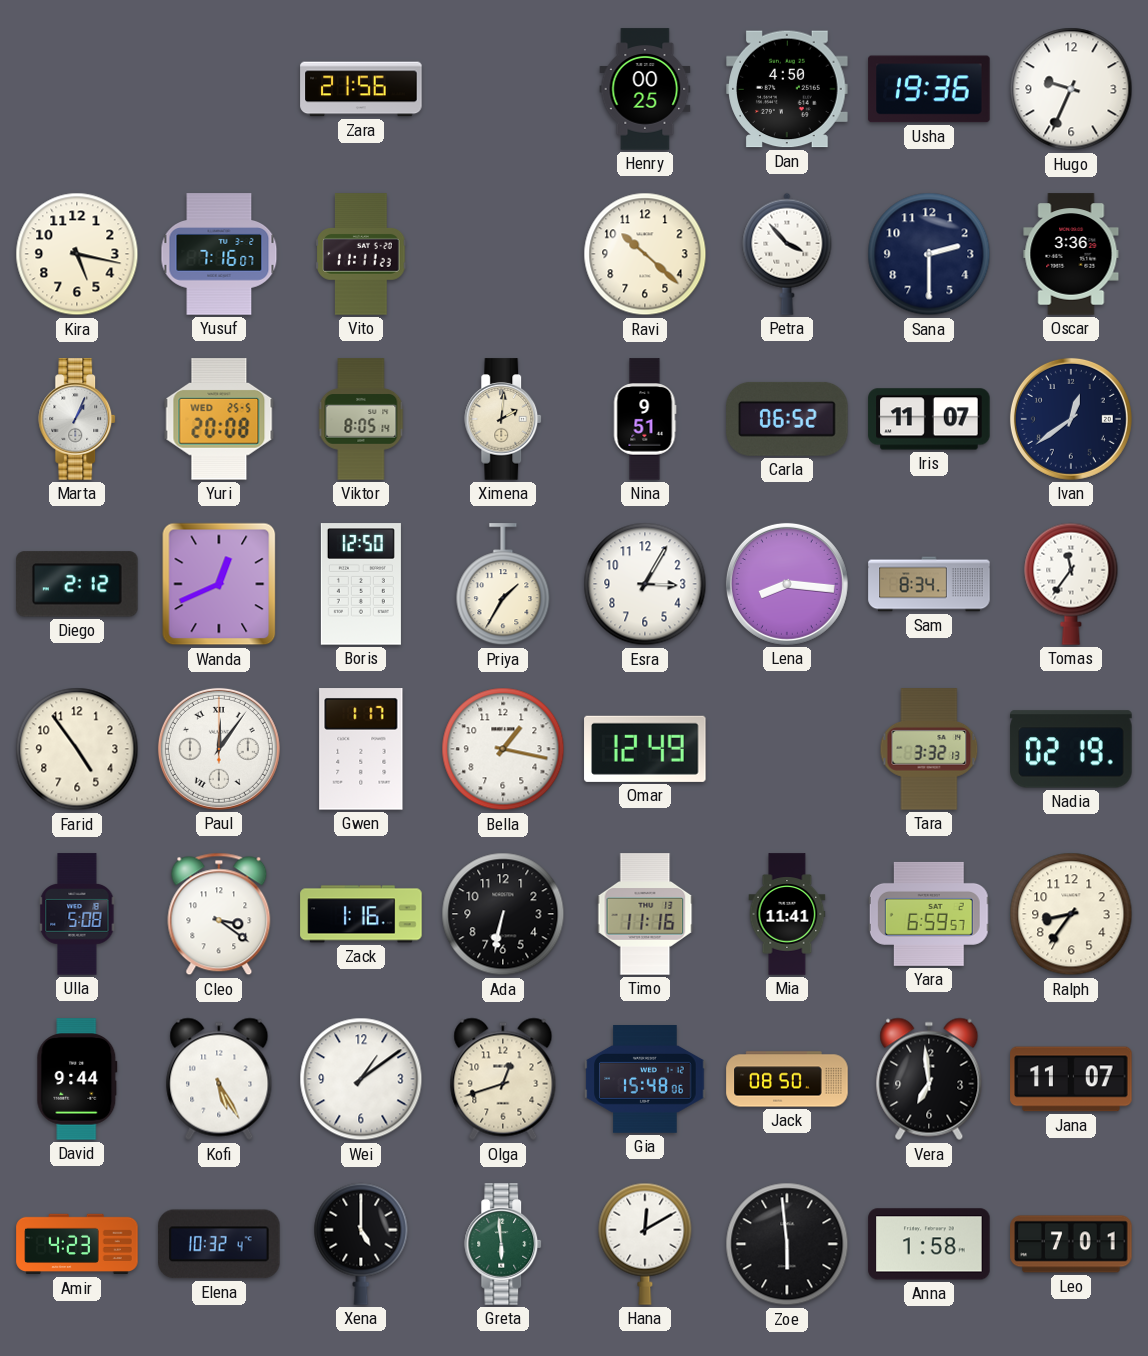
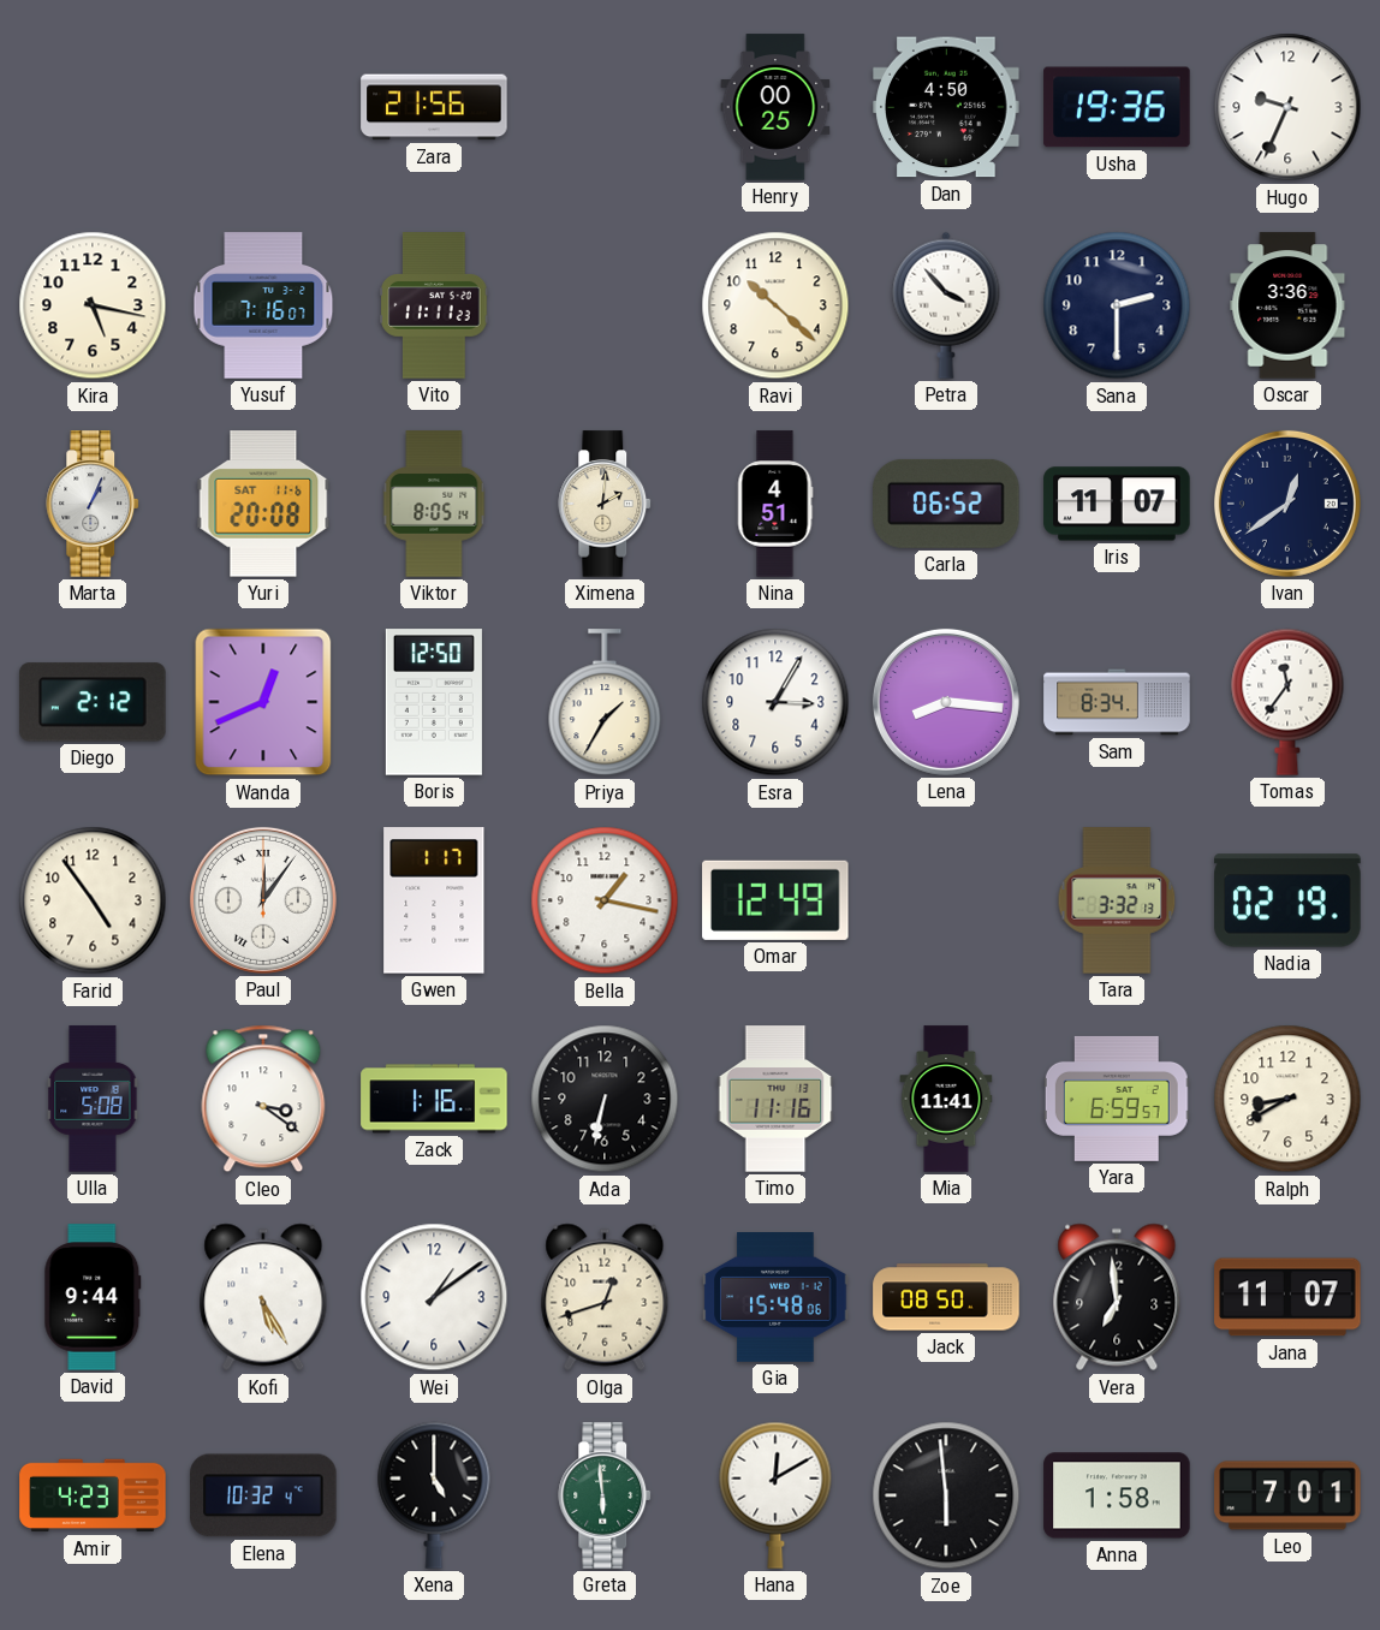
Yuri date: WED 25-5 -> SAT 11-6
Nina: 9:51 -> 4:51
Ralph: 8:36 -> 8:40
